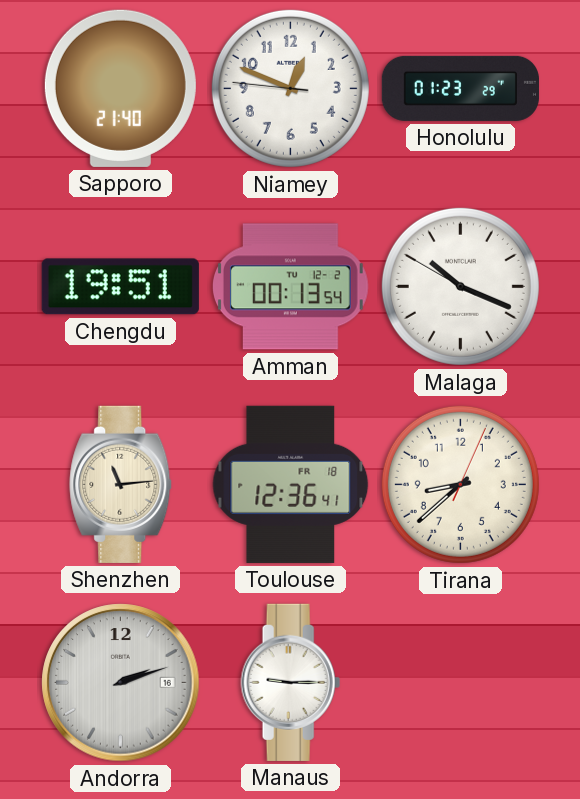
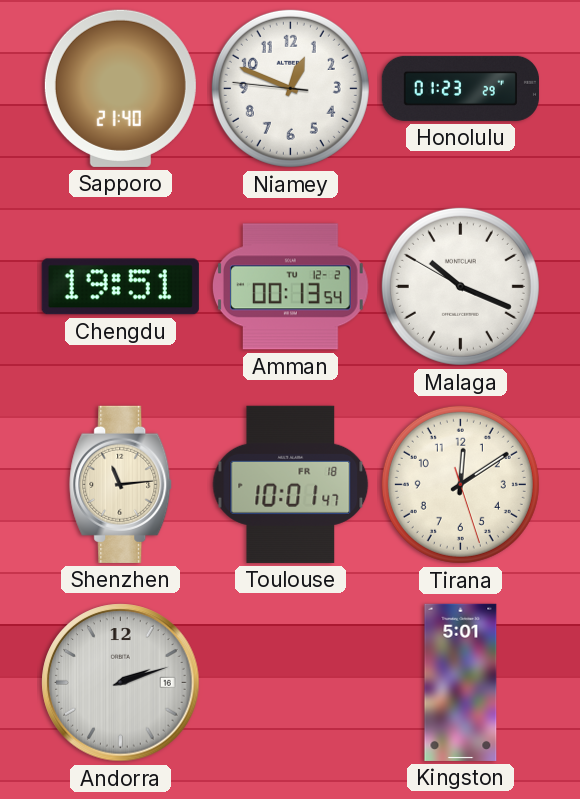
Toulouse: 12:36 -> 10:01
Tirana: 8:38 -> 12:09
Manaus: 9:15 -> none
Kingston: none -> 5:01
